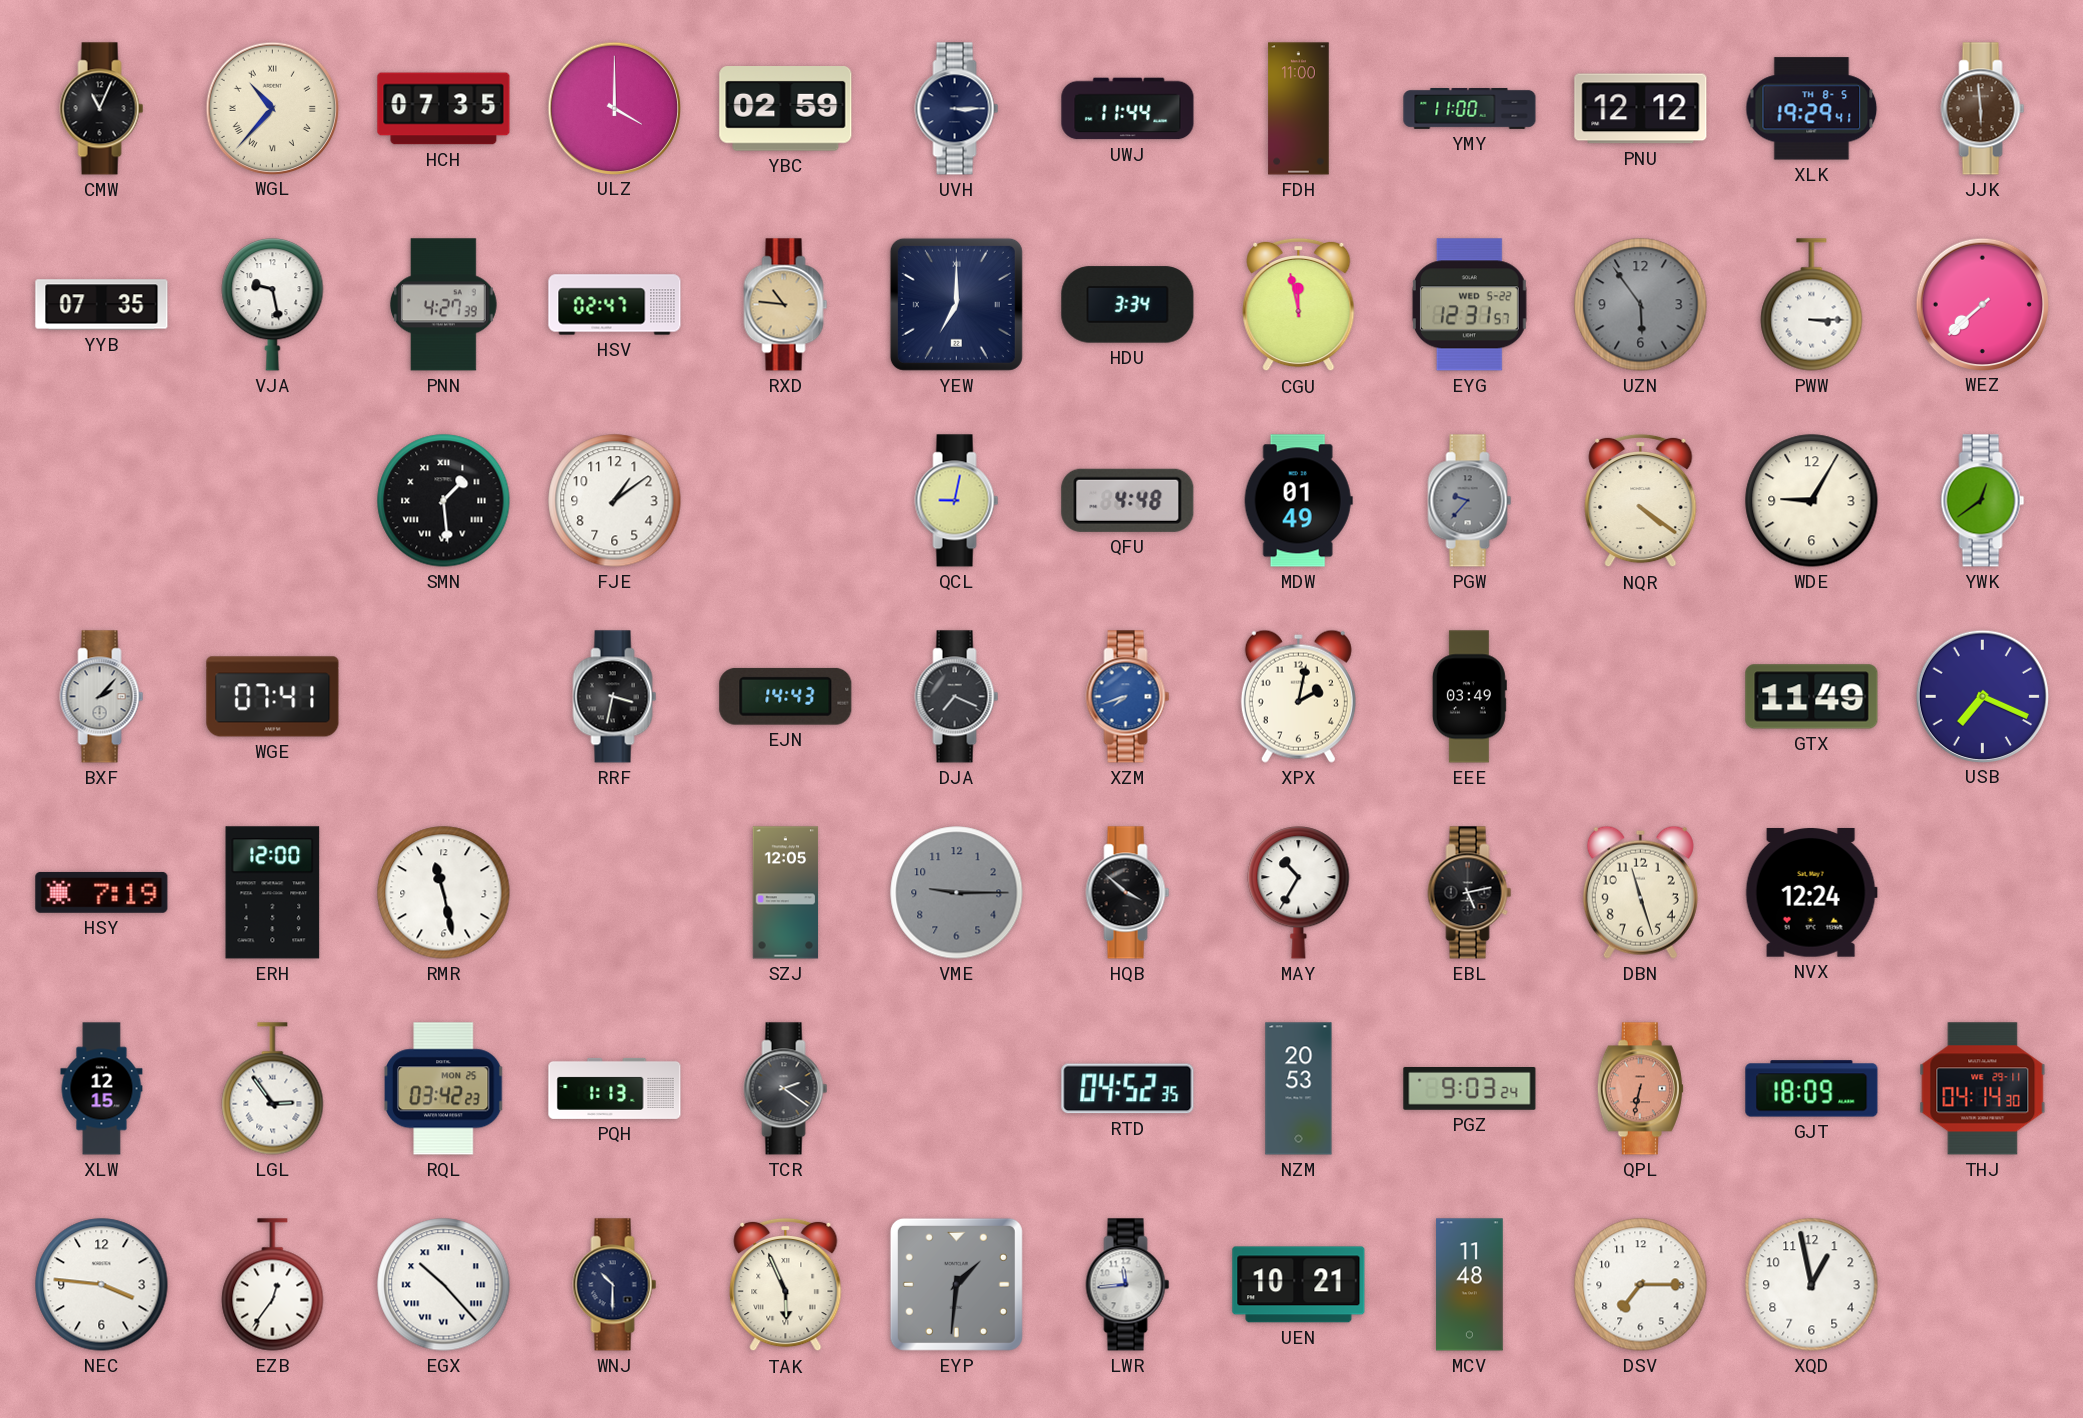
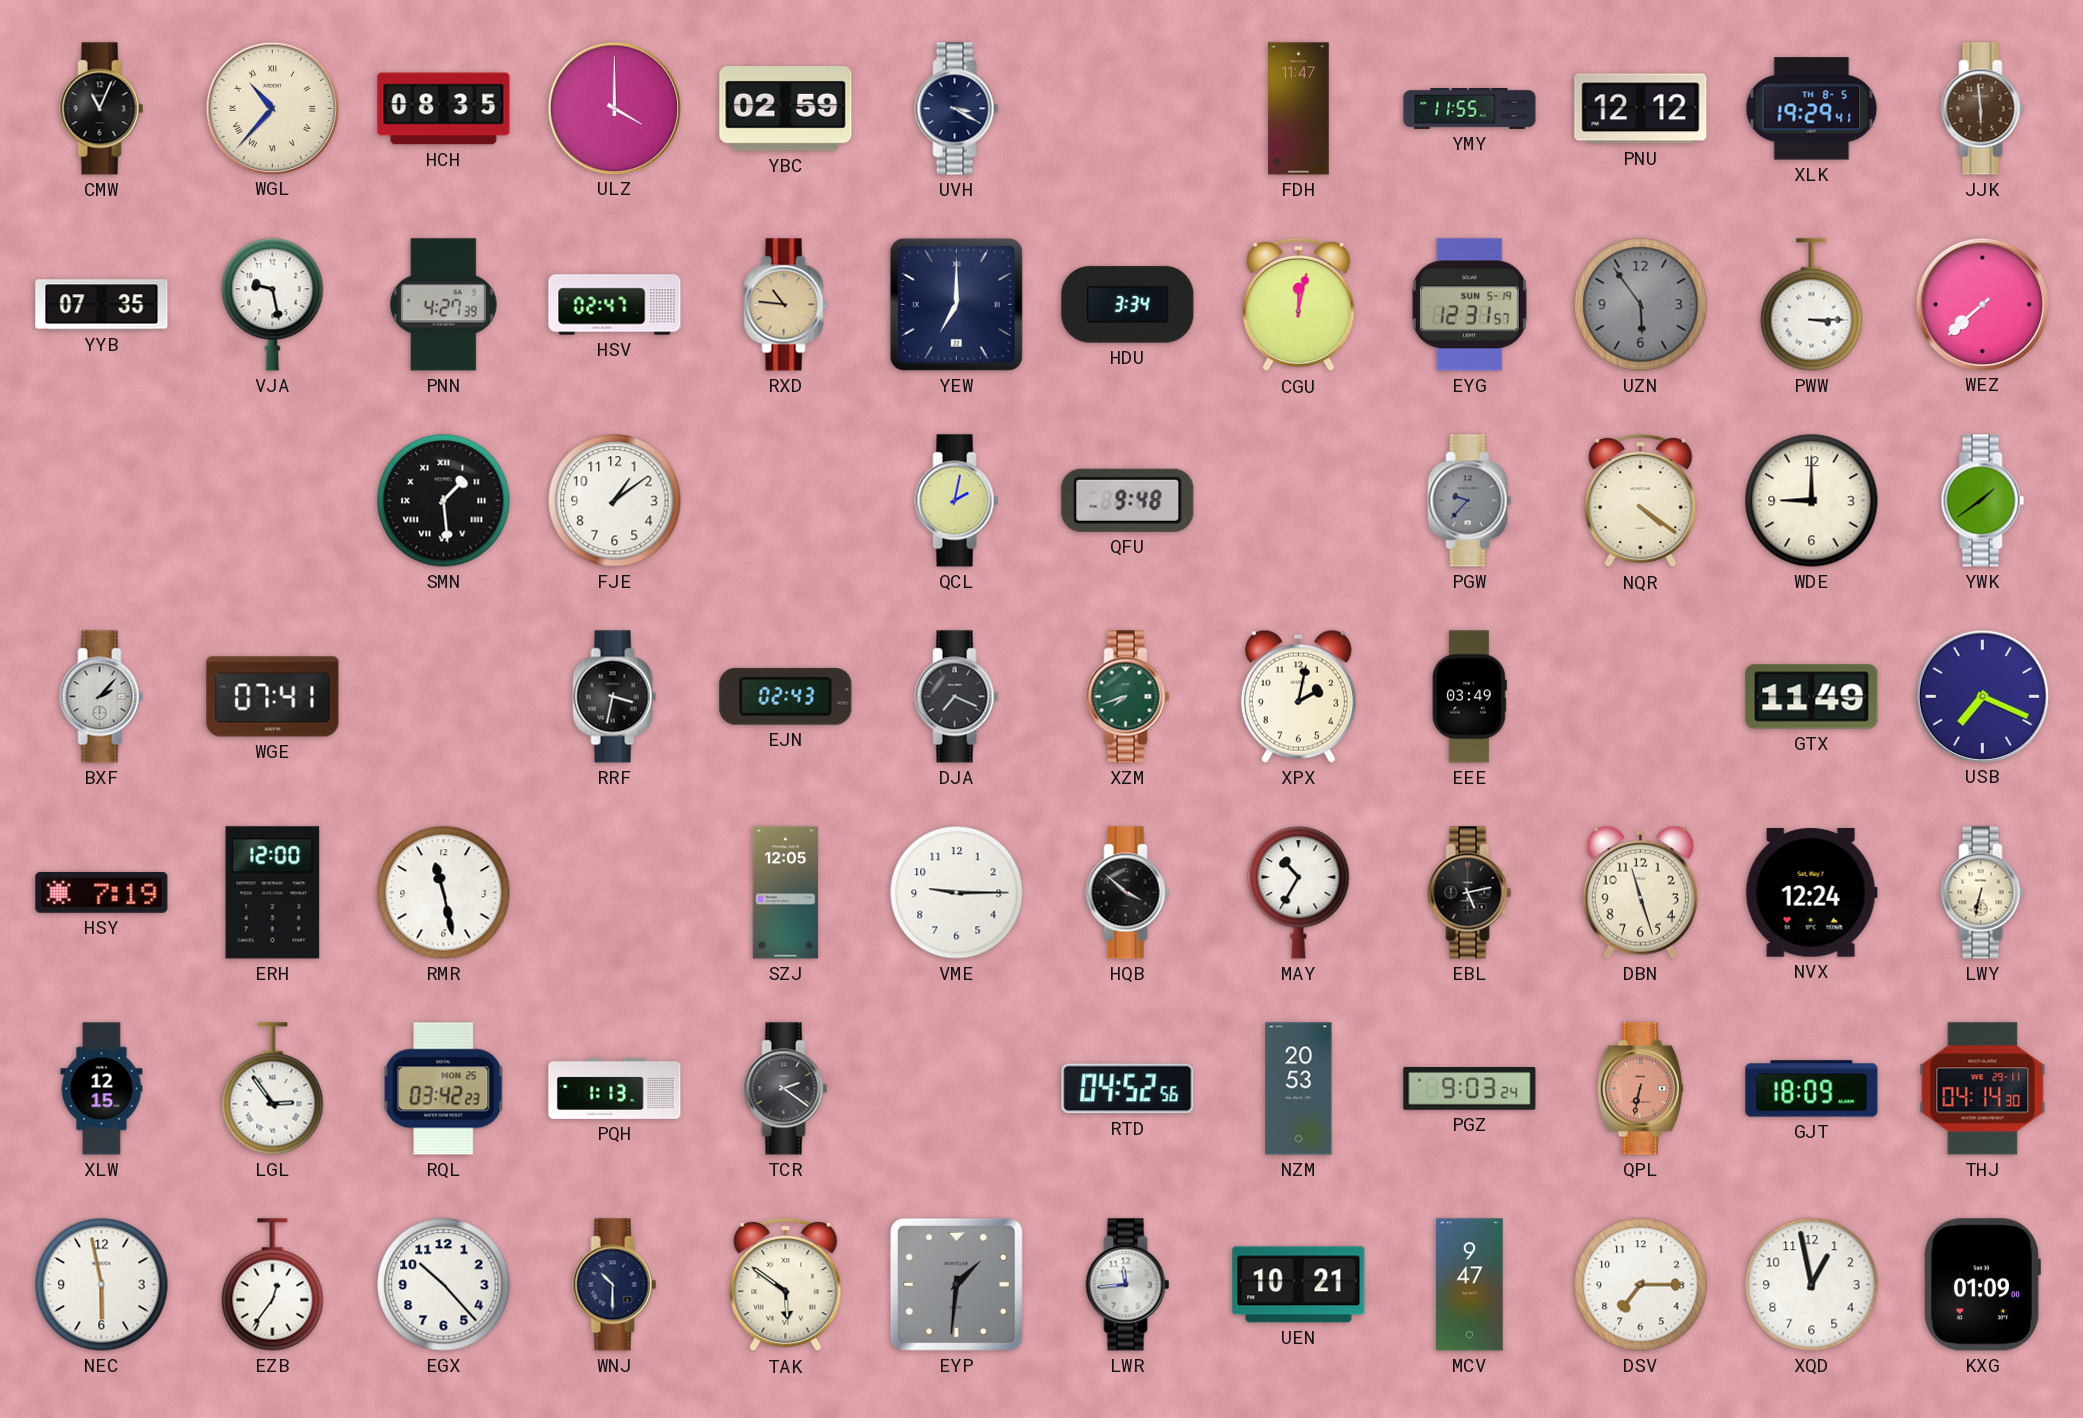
HCH: 07:35 -> 08:35
UVH: 3:15 -> 3:20
UWJ: 11:44 -> none
FDH: 11:00 -> 11:47
YMY: 11:00 -> 11:55
CGU: 11:58 -> 12:02
EYG date: WED 5-22 -> SUN 5-19
QCL: 9:02 -> 2:02
QFU: 4:48 -> 9:48
MDW: 01:49 -> none
WDE: 9:05 -> 9:00
YWK: 12:39 -> 1:39
EJN: 14:43 -> 02:43
XZM dial: blue -> green
VME dial: grey -> white
LWY: none -> 6:32
RTD: 04:52:35 -> 04:52:56
NEC: 3:46 -> 5:58
EGX numerals: Roman -> Arabic
TAK: 5:56 -> 5:51
MCV: 11:48 -> 9:47
KXG: none -> 01:09
